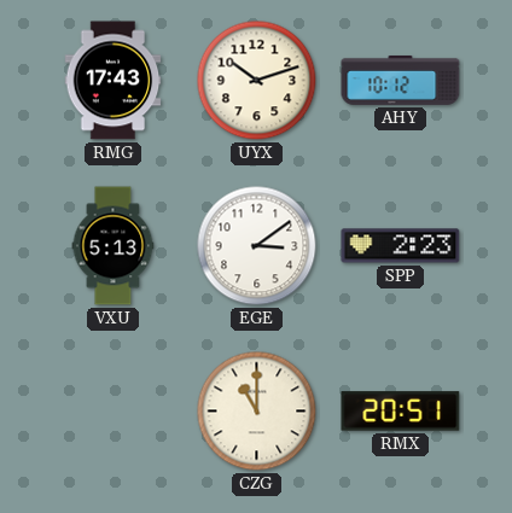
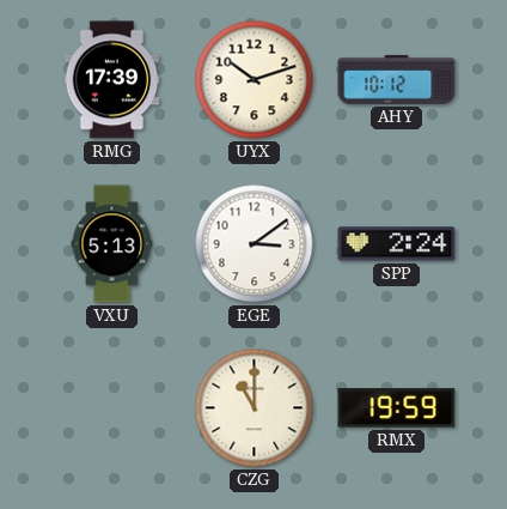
RMG: 17:43 -> 17:39
SPP: 2:23 -> 2:24
RMX: 20:51 -> 19:59
